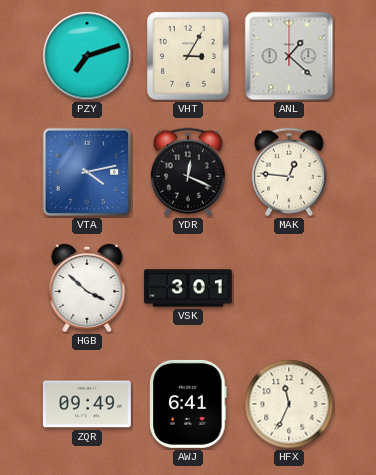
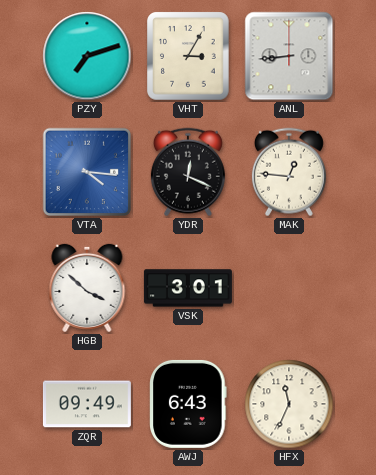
ANL: 1:22 -> 8:44
VTA: 4:13 -> 4:16
AWJ: 6:41 -> 6:43
